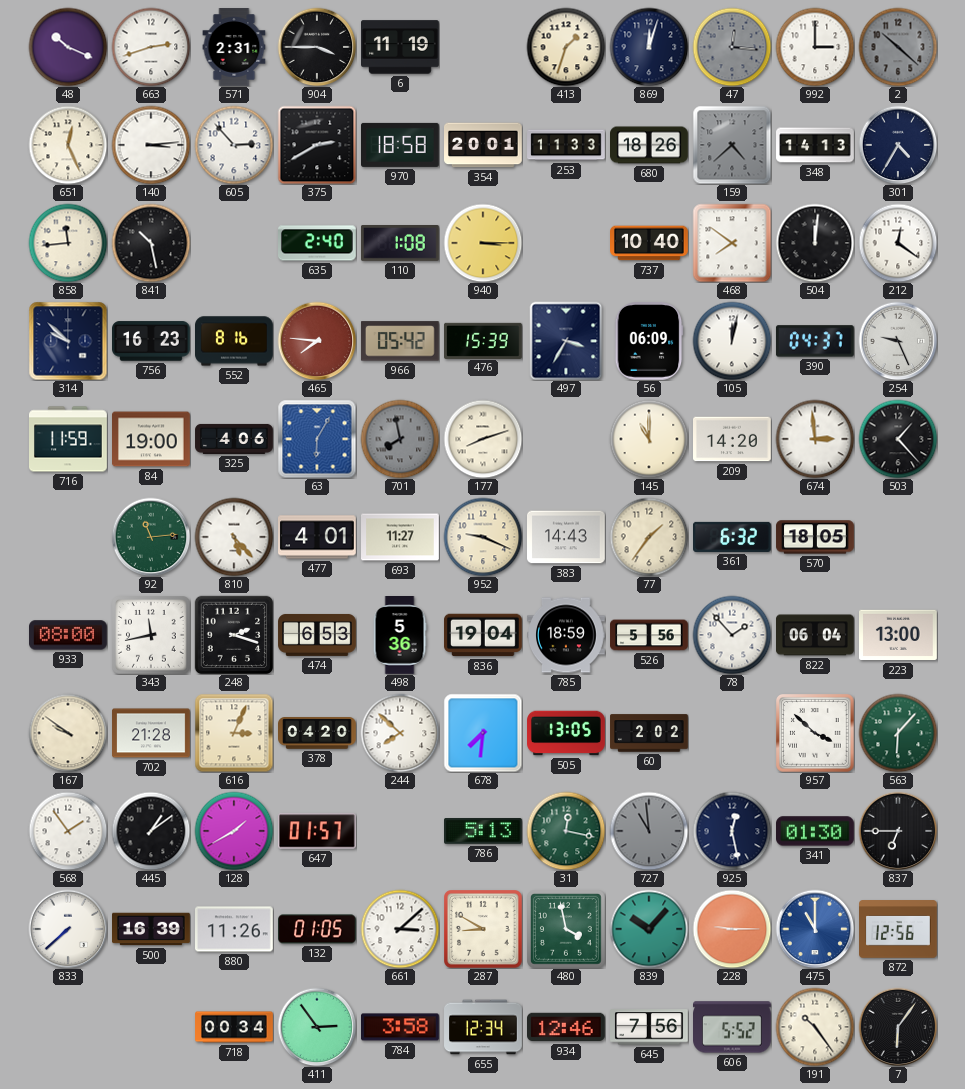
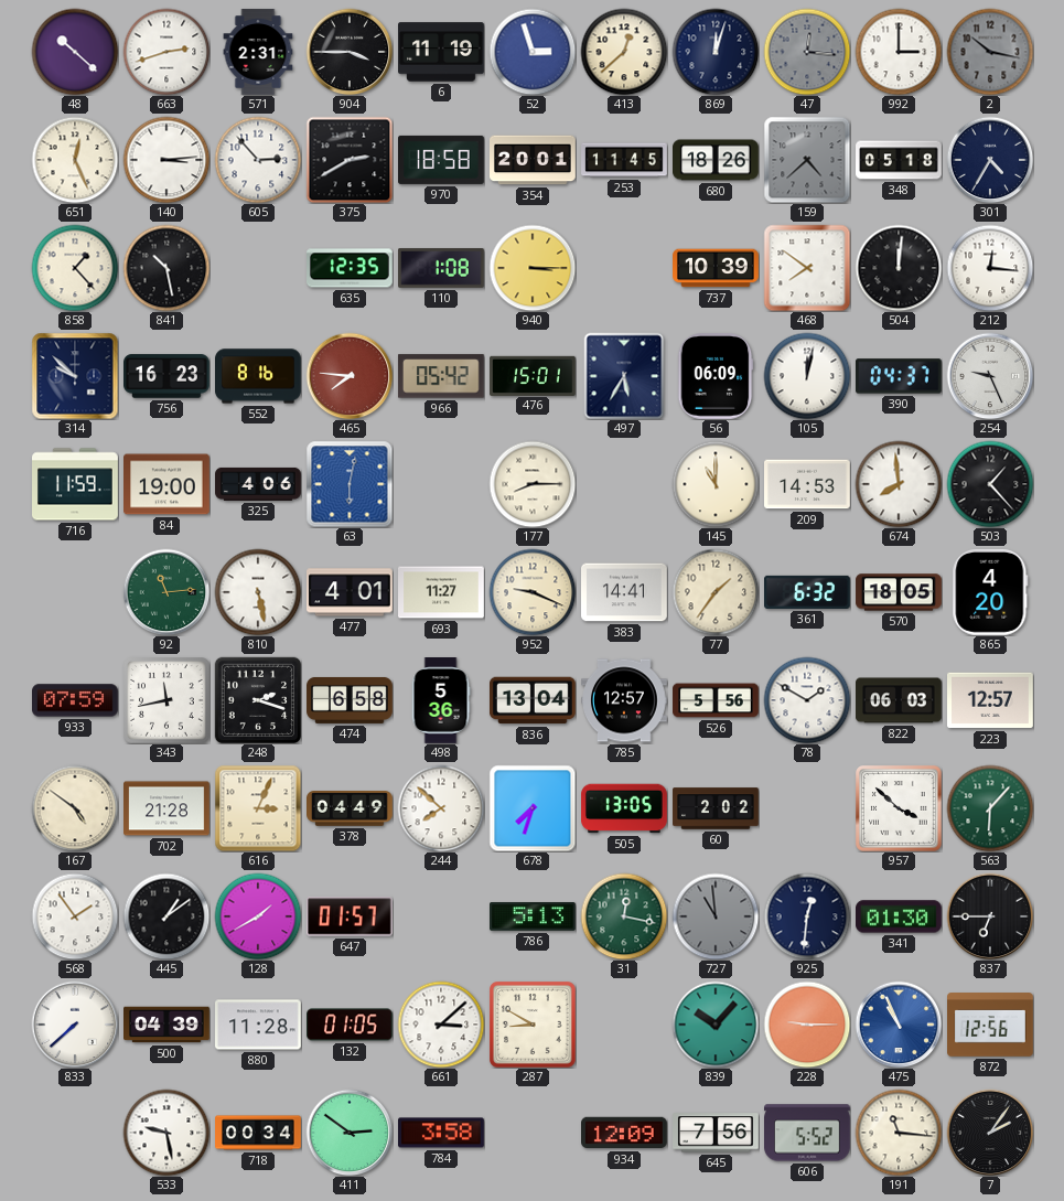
48: 10:19 -> 10:22
52: none -> 2:57
413: 1:33 -> 12:38
2: 10:22 -> 10:17
253: 11:33 -> 11:45
348: 14:13 -> 05:18
858: 11:44 -> 1:23
635: 2:40 -> 12:35
737: 10:40 -> 10:39
212: 12:21 -> 12:16
476: 15:39 -> 15:01
497: 3:35 -> 5:35
63: 6:05 -> 6:02
701: 7:58 -> none
177: 8:12 -> 8:15
209: 14:20 -> 14:53
674: 2:59 -> 7:59
810: 5:23 -> 5:28
383: 14:43 -> 14:41
865: none -> 4:20
933: 08:00 -> 07:59
474: 6:53 -> 6:58
836: 19:04 -> 13:04
785: 18:59 -> 12:57
78: 1:53 -> 1:50
822: 06:04 -> 06:03
223: 13:00 -> 12:57
167: 9:51 -> 4:51
378: 04:20 -> 04:49
678: 7:31 -> 7:33
925: 12:28 -> 12:31
500: 16:39 -> 04:39
880: 11:26 -> 11:28
480: 3:58 -> none
475: 11:00 -> 10:56
533: none -> 9:28
411: 2:54 -> 2:51
655: 12:34 -> none
934: 12:46 -> 12:09
191: 10:24 -> 11:16
7: 6:06 -> 2:06
